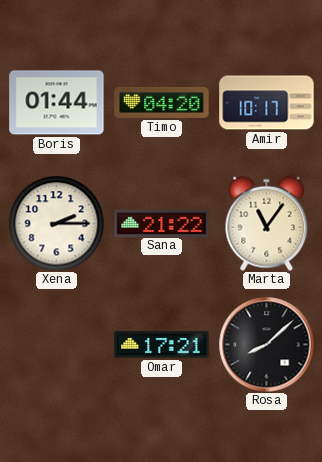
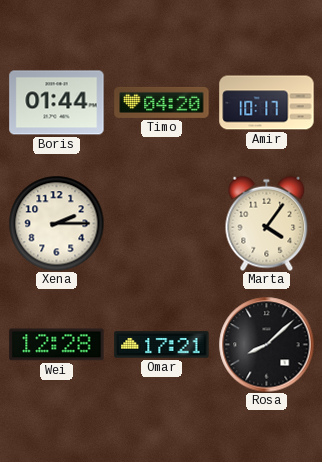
Sana: 21:22 -> none
Marta: 11:06 -> 4:06
Wei: none -> 12:28
